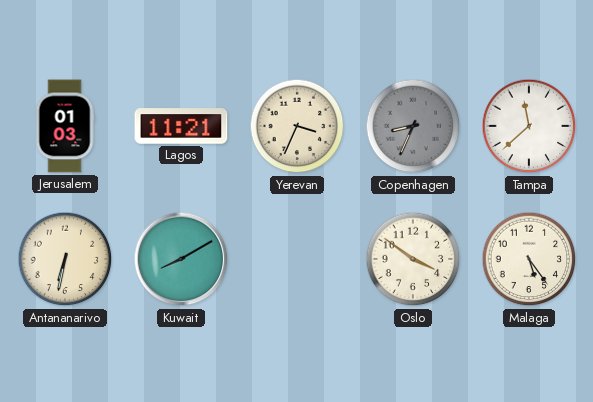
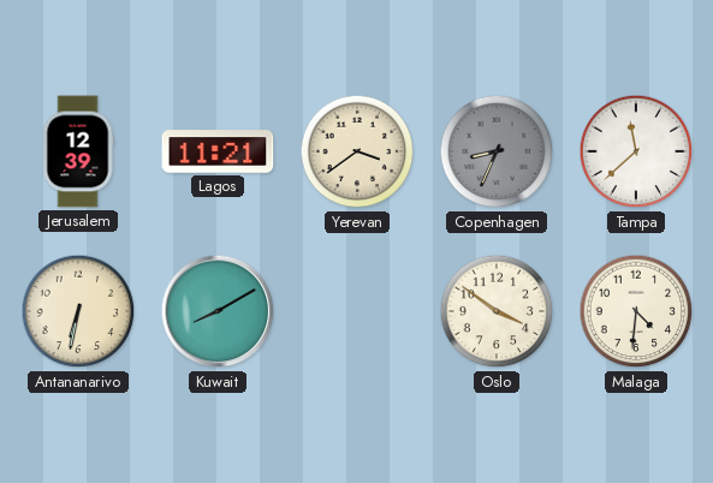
Jerusalem: 01:03 -> 12:39
Yerevan: 3:34 -> 3:39
Malaga: 5:24 -> 4:31
